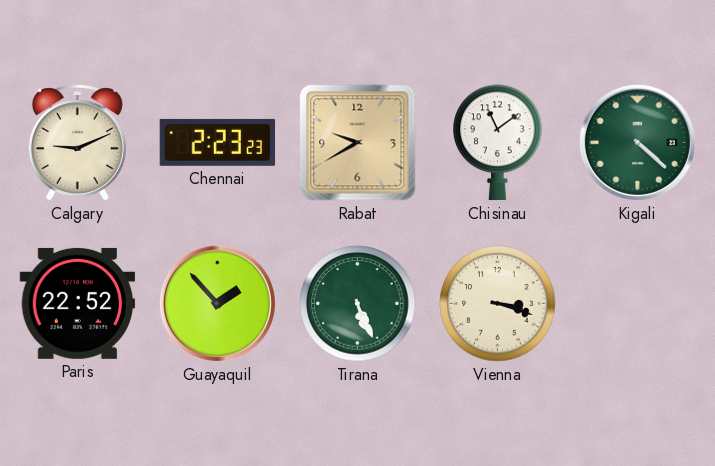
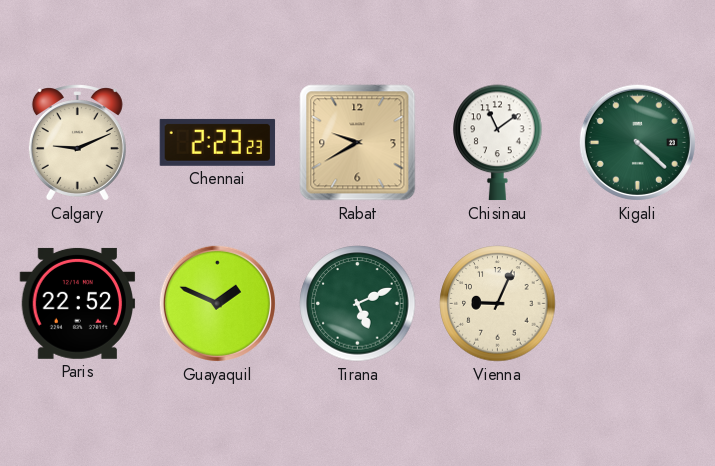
Guayaquil: 1:53 -> 1:49
Tirana: 5:26 -> 5:11
Vienna: 3:18 -> 9:04
